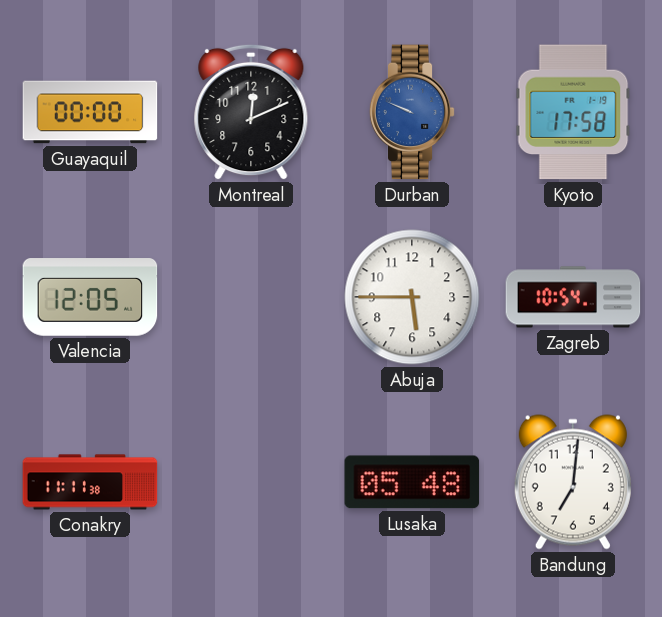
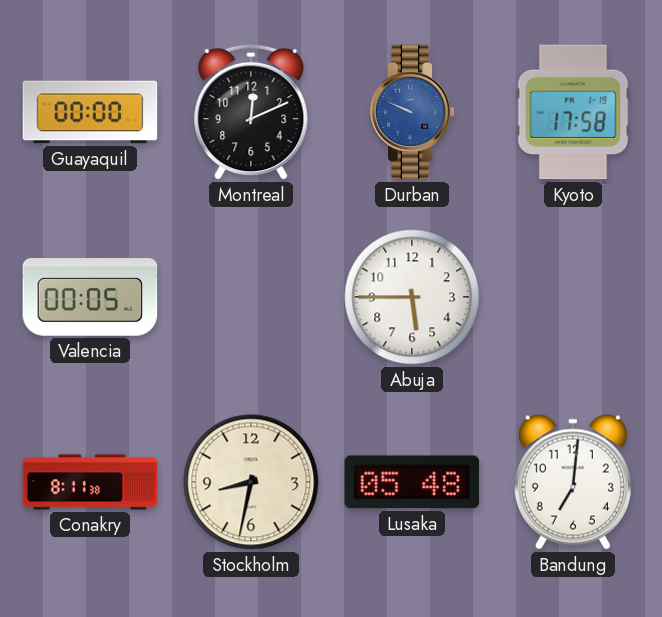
Valencia: 12:05 -> 00:05
Zagreb: 10:54 -> none
Conakry: 11:11 -> 8:11
Stockholm: none -> 8:32
